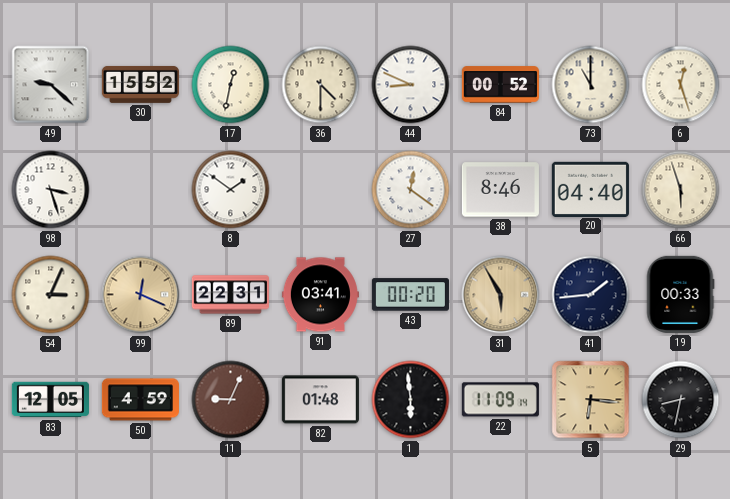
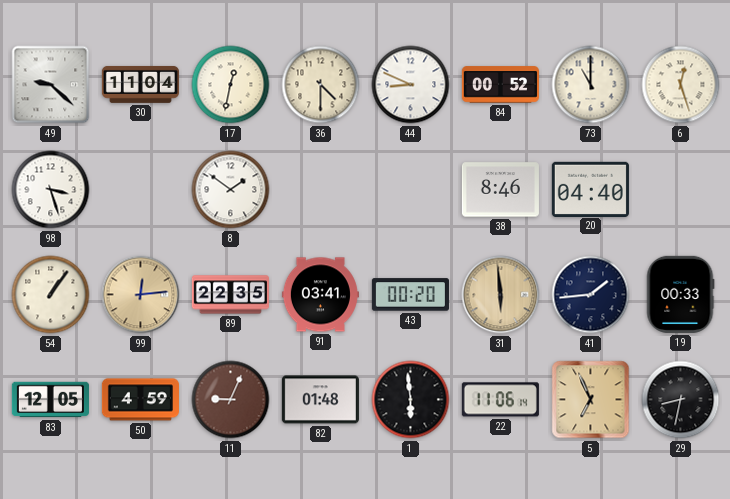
30: 15:52 -> 11:04
27: 12:21 -> none
66: 5:57 -> none
54: 3:04 -> 1:06
99: 12:19 -> 12:14
89: 22:31 -> 22:35
31: 5:55 -> 5:59
22: 11:09 -> 11:06
5: 6:16 -> 6:56
